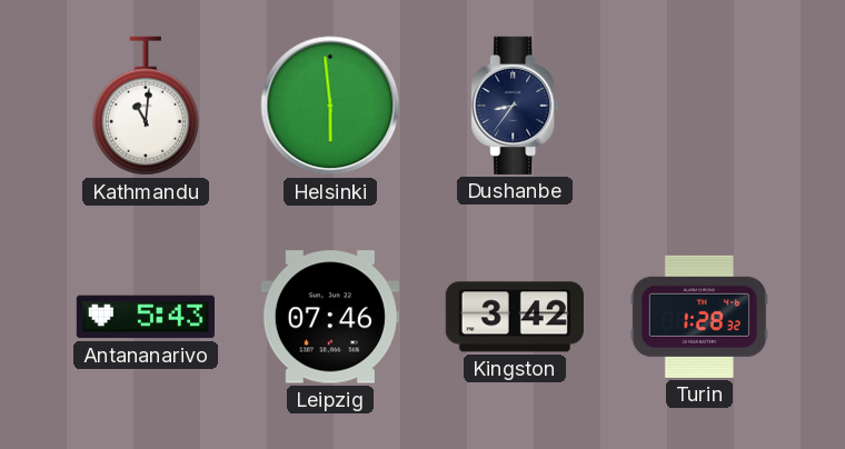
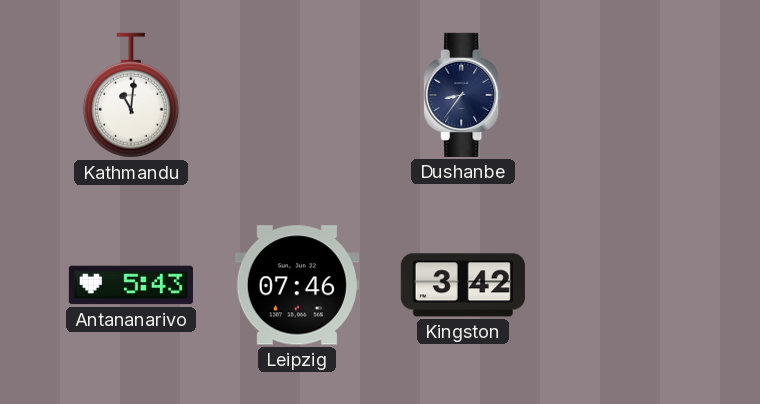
Helsinki: 5:59 -> none
Turin: 1:28 -> none
